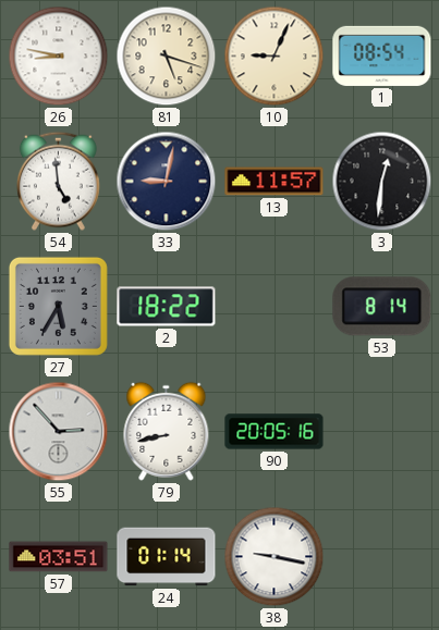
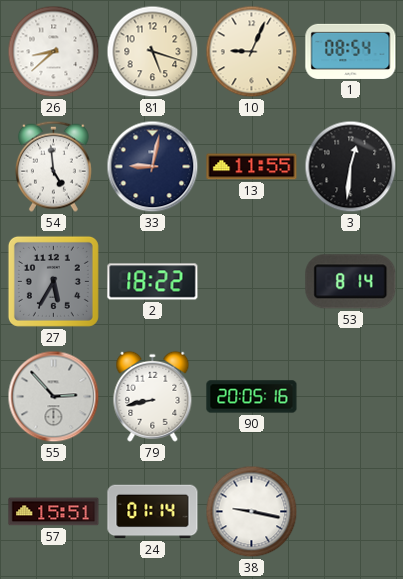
26: 8:47 -> 8:38
13: 11:57 -> 11:55
57: 03:51 -> 15:51
